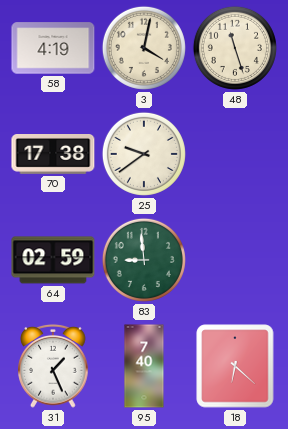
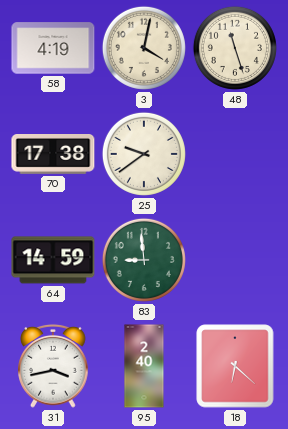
64: 02:59 -> 14:59
31: 1:26 -> 3:43
95: 7:40 -> 2:40
